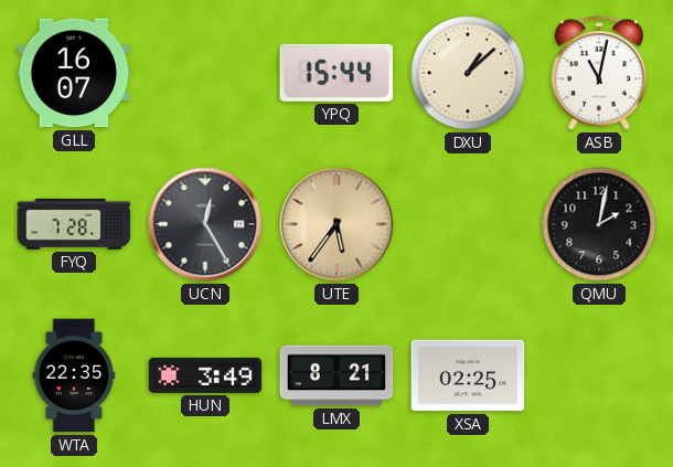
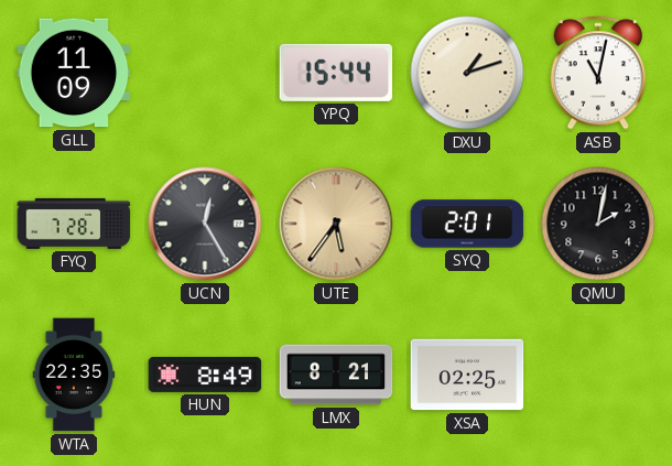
GLL: 16:07 -> 11:09
DXU: 1:08 -> 1:12
SYQ: none -> 2:01
HUN: 3:49 -> 8:49
